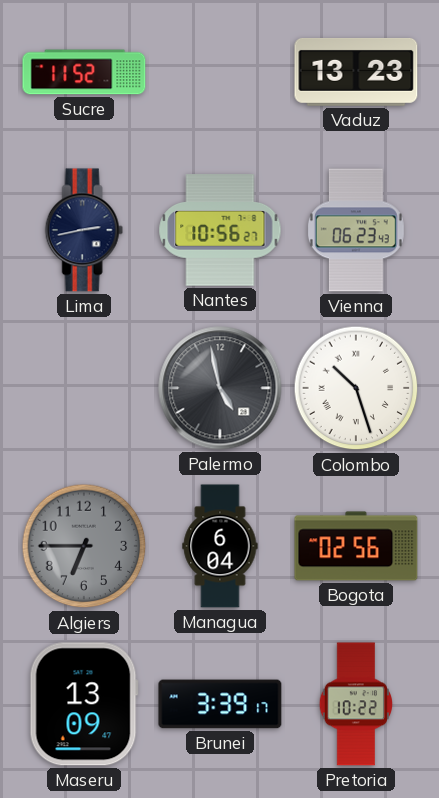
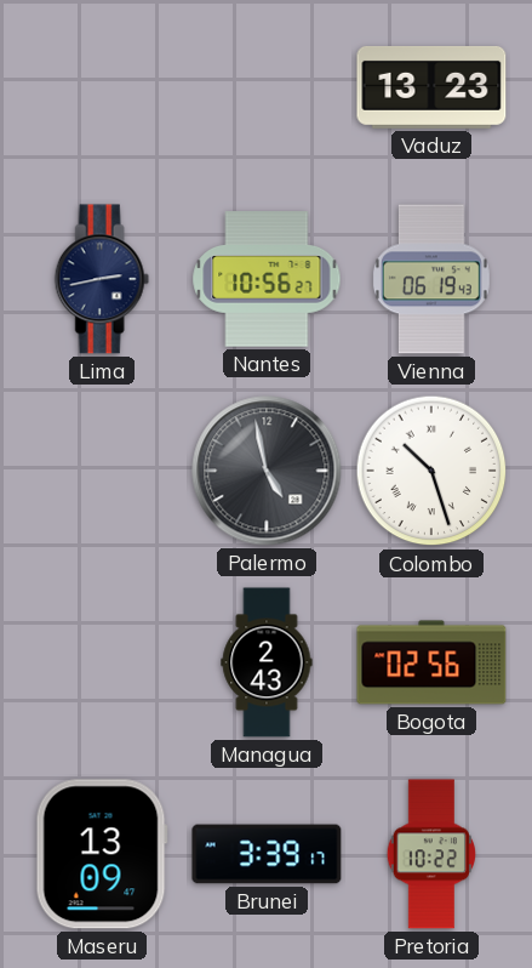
Sucre: 11:52 -> none
Vienna: 06:23 -> 06:19
Algiers: 6:45 -> none
Managua: 6:04 -> 2:43
